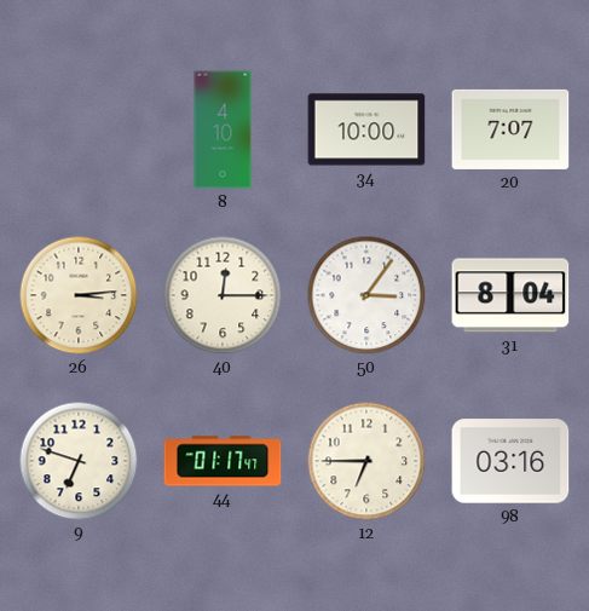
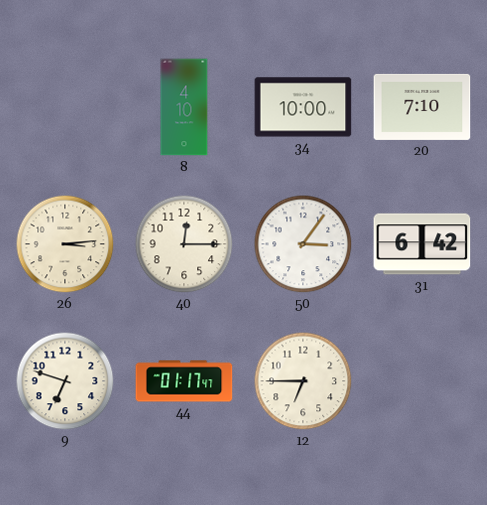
20: 7:07 -> 7:10
31: 8:04 -> 6:42
98: 03:16 -> none
